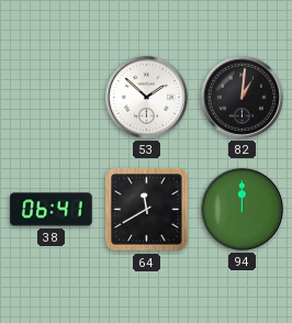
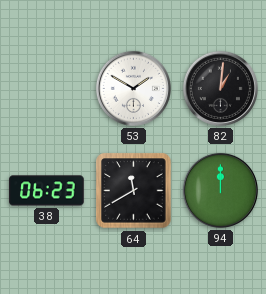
53: 1:52 -> 1:50
38: 06:41 -> 06:23
